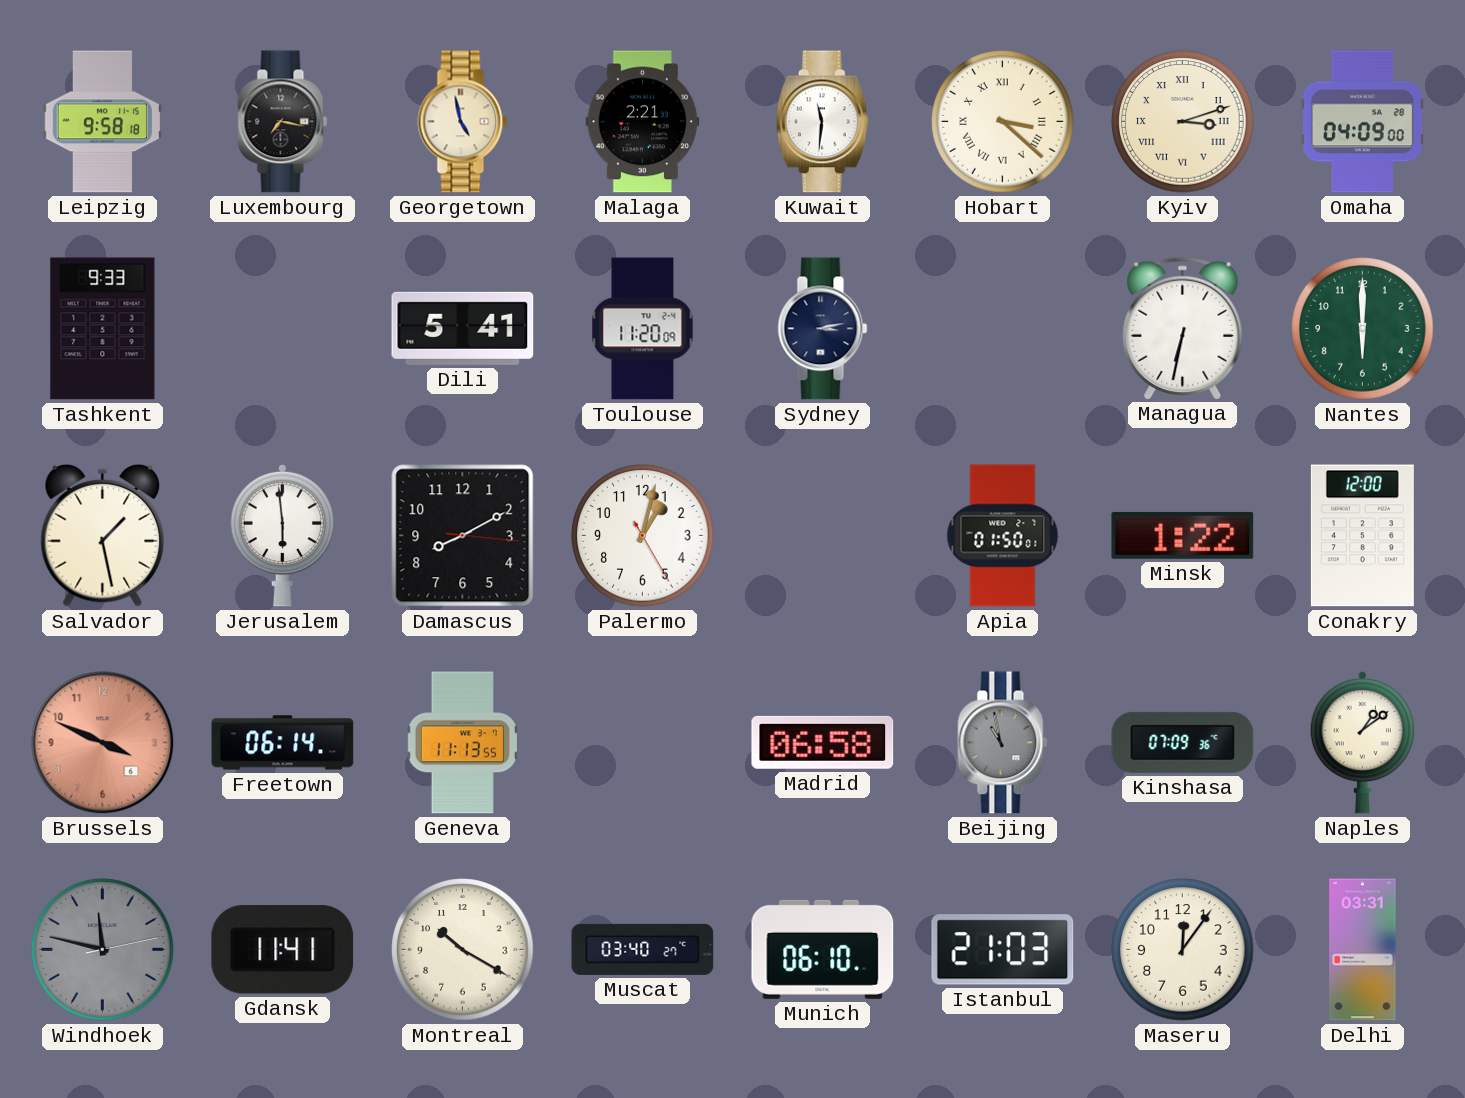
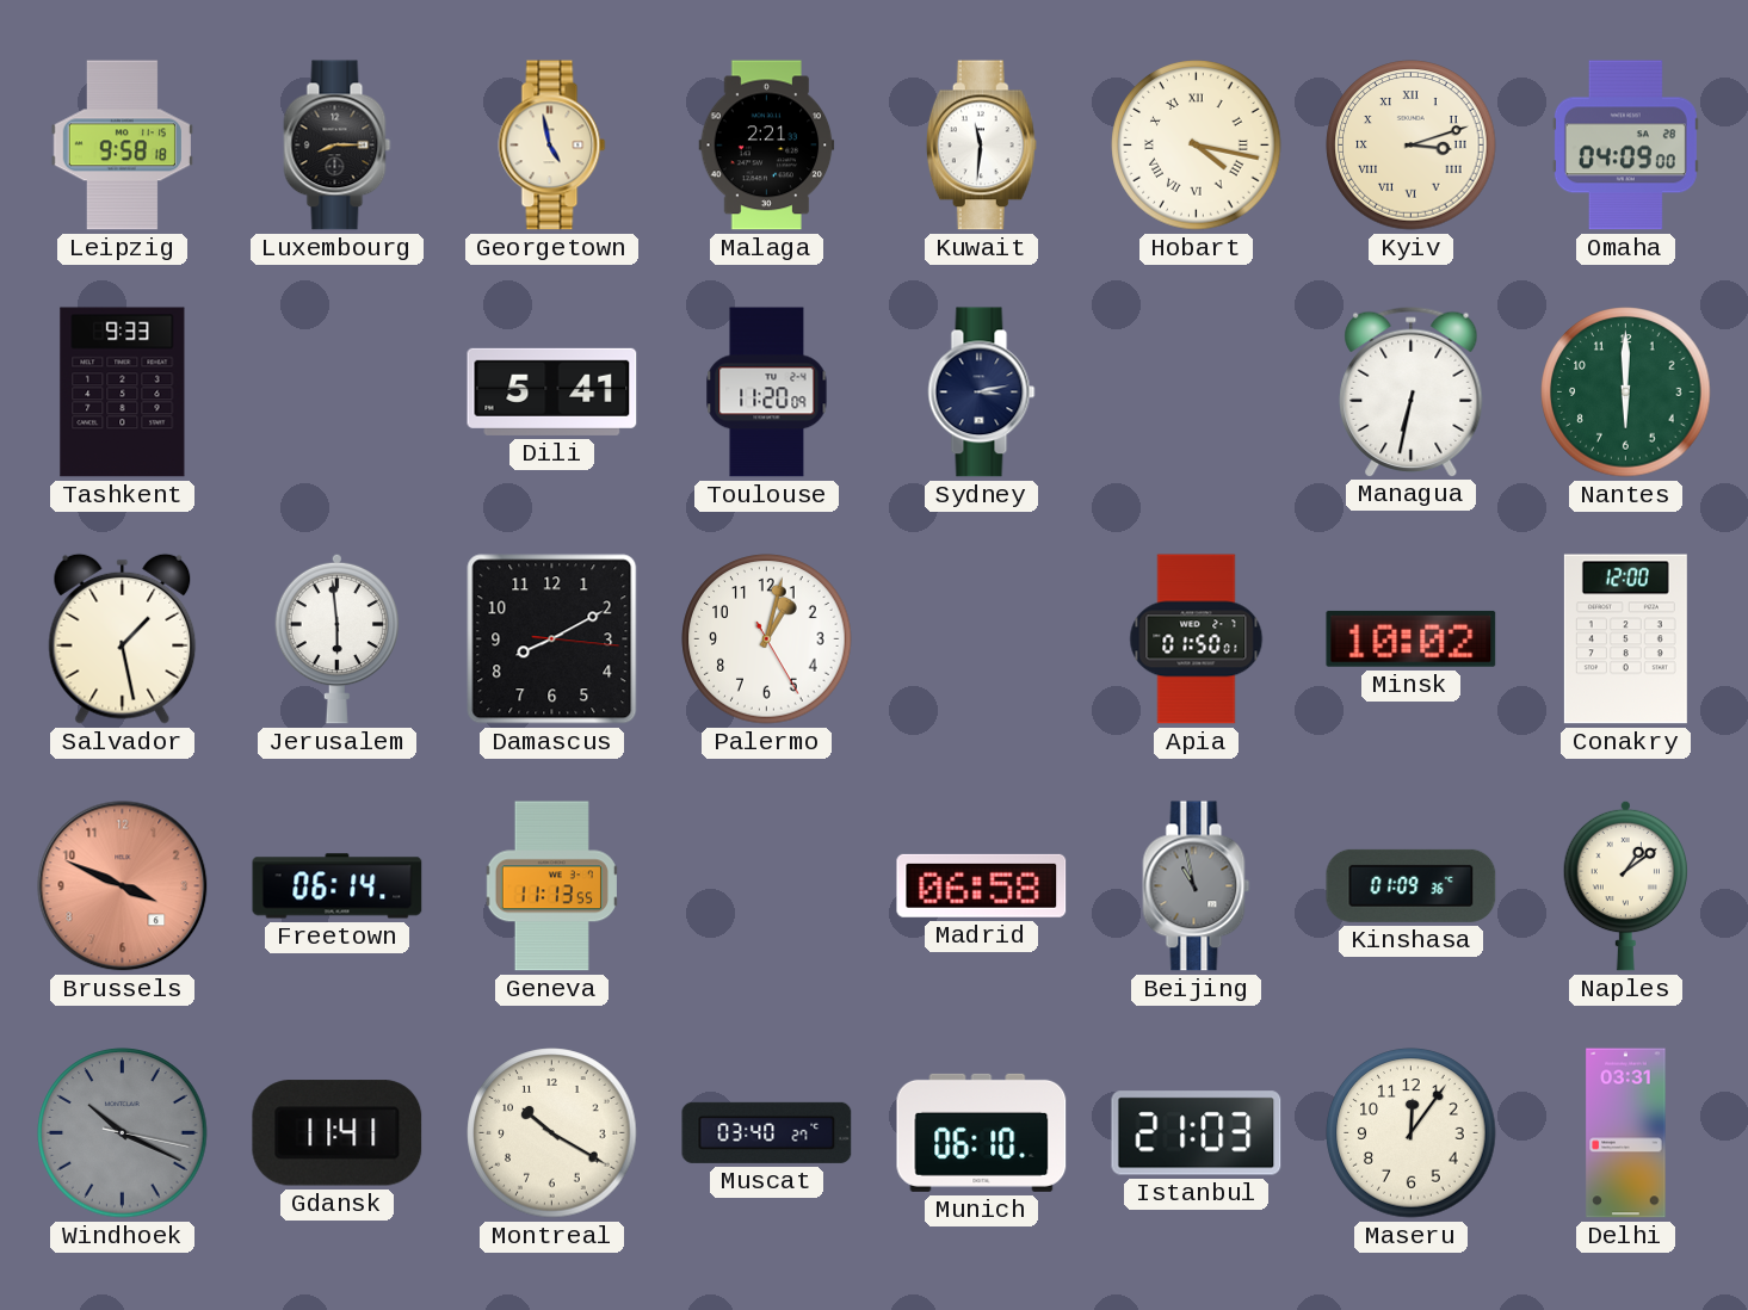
Luxembourg: 7:17 -> 8:15
Hobart: 3:22 -> 4:17
Minsk: 1:22 -> 10:02
Kinshasa: 07:09 -> 01:09
Windhoek: 11:47 -> 10:19
